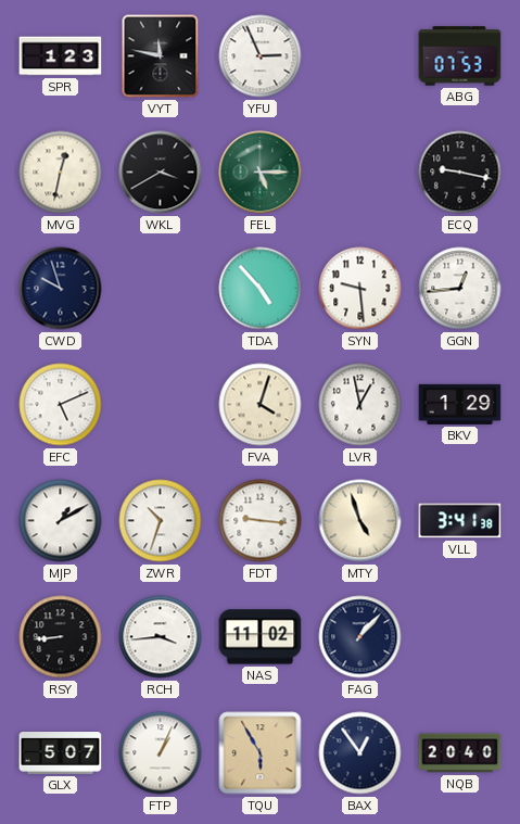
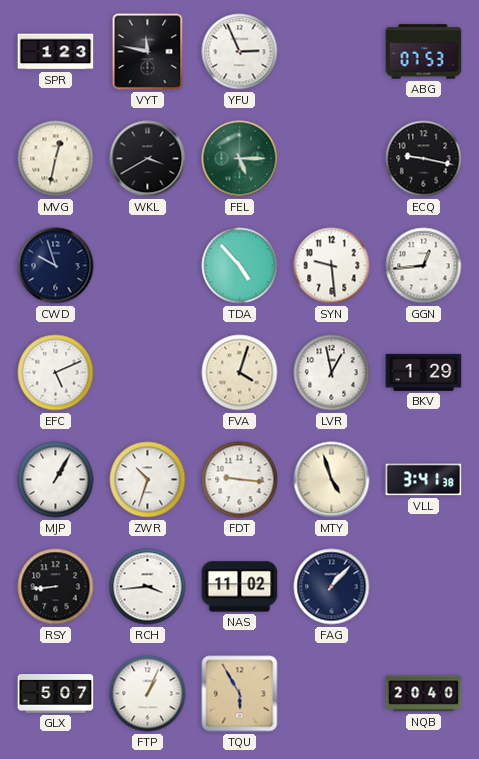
MJP: 1:10 -> 1:05
BAX: 12:54 -> none
